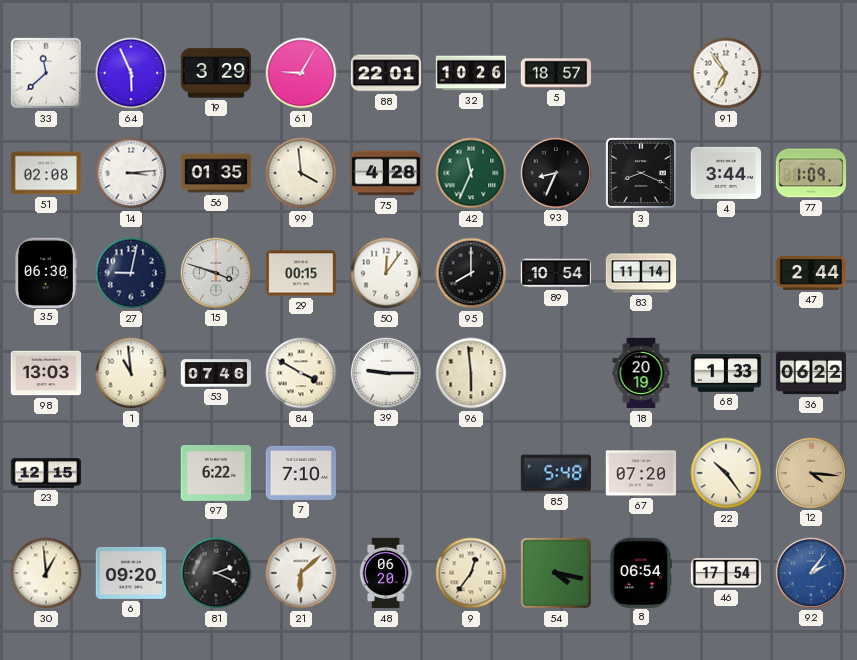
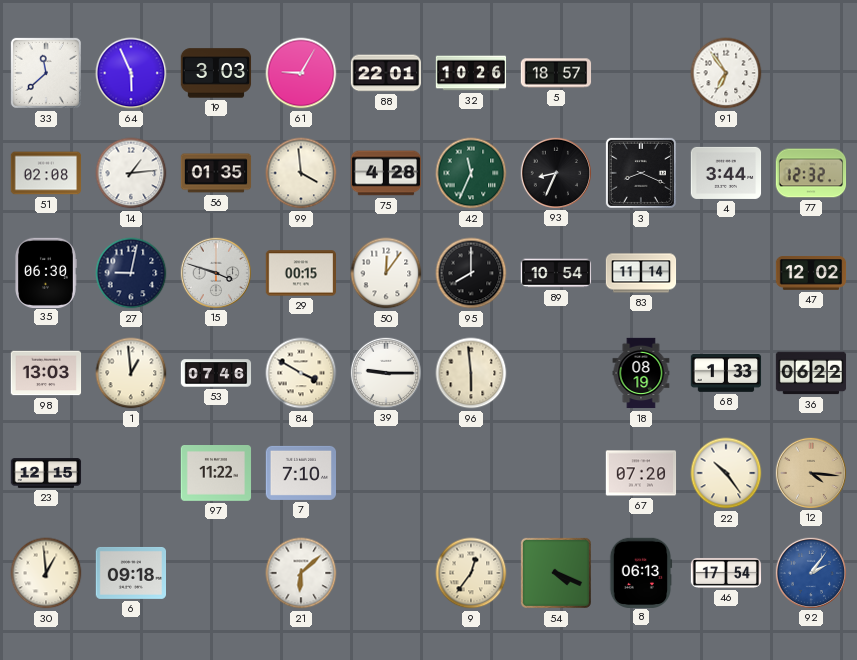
19: 3:29 -> 3:03
14: 3:14 -> 1:14
77: 1:09 -> 12:32
47: 2:44 -> 12:02
1: 10:59 -> 12:59
18: 20:19 -> 08:19
97: 6:22 -> 11:22
85: 5:48 -> none
6: 09:20 -> 09:18
81: 2:19 -> none
48: 06:20 -> none
54: 4:17 -> 4:19
8: 06:54 -> 06:13
